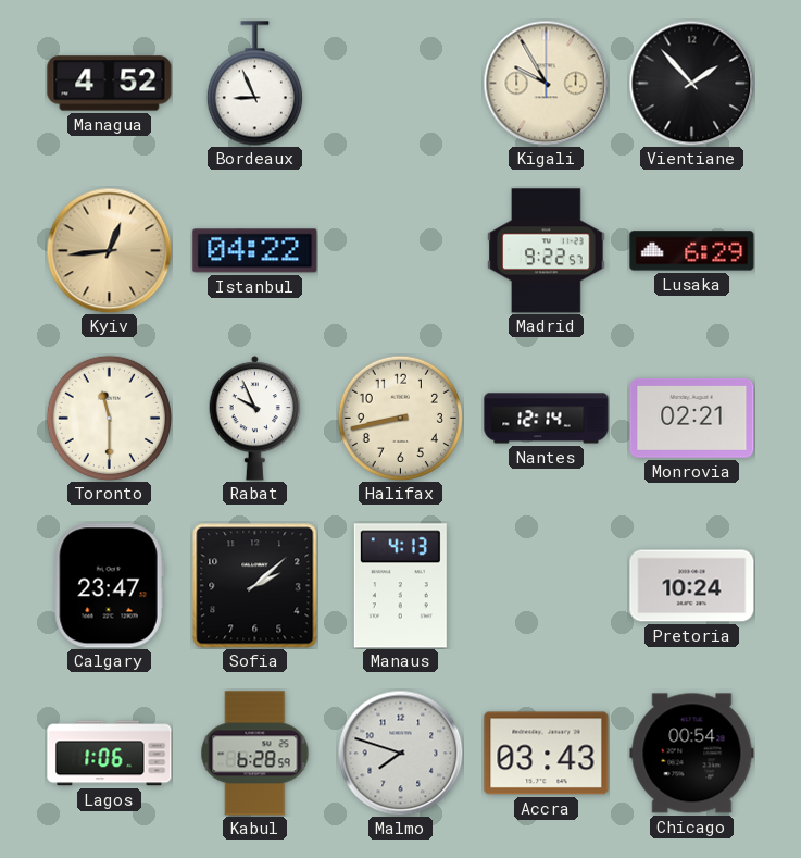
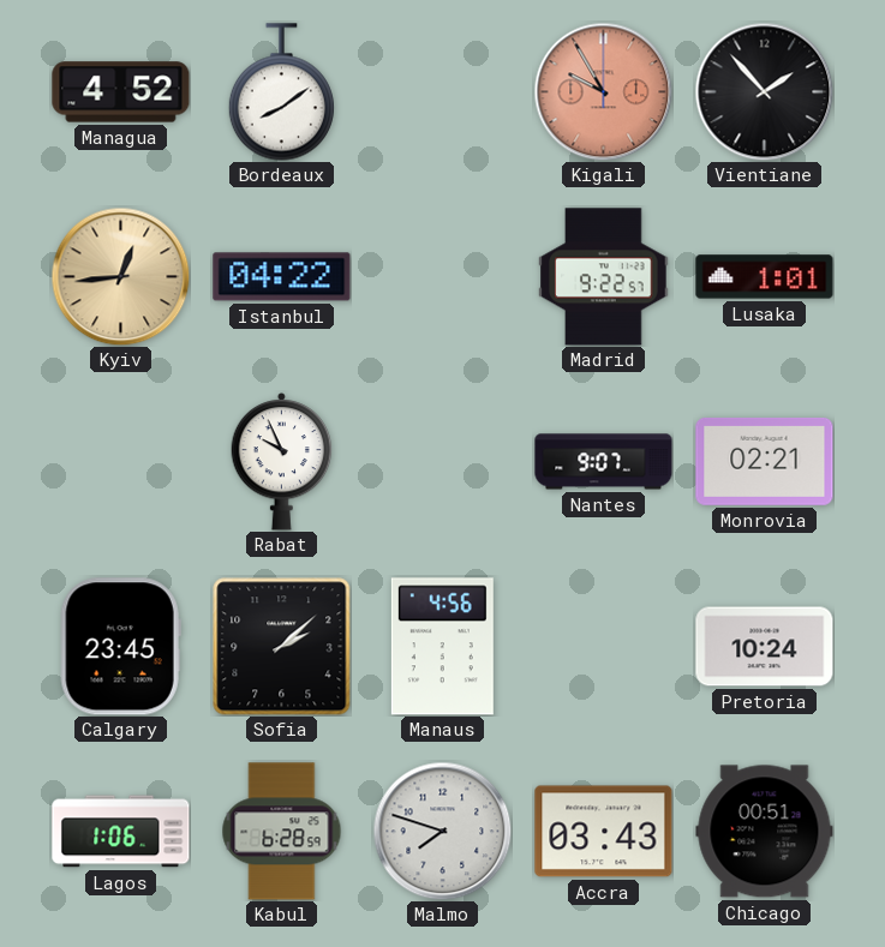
Bordeaux: 8:56 -> 8:09
Kigali dial: cream -> salmon
Lusaka: 6:29 -> 1:01
Toronto: 11:30 -> none
Halifax: 8:43 -> none
Nantes: 12:14 -> 9:07
Calgary: 23:47 -> 23:45
Manaus: 4:13 -> 4:56
Chicago: 00:54 -> 00:51
